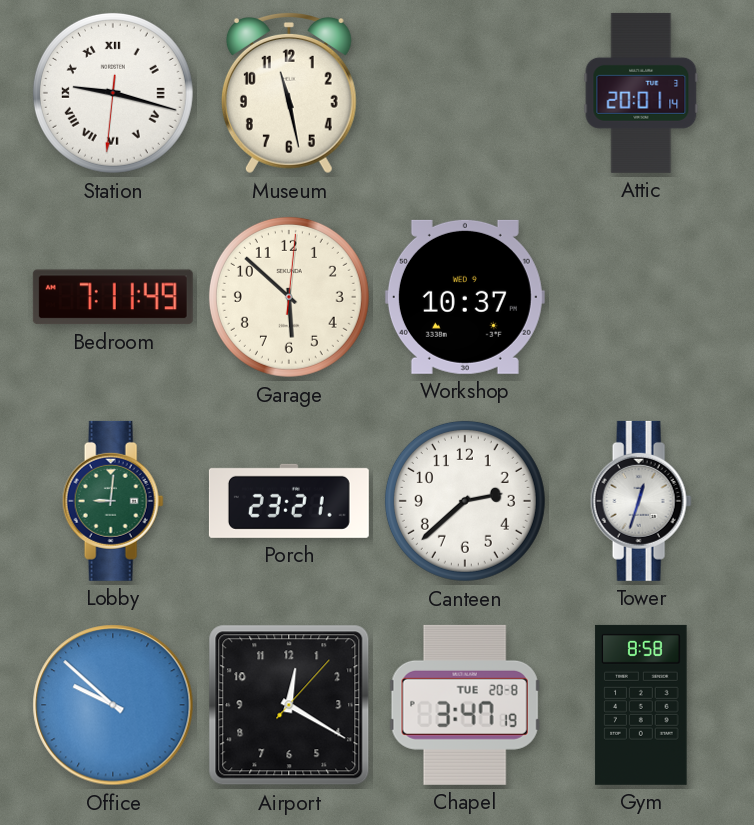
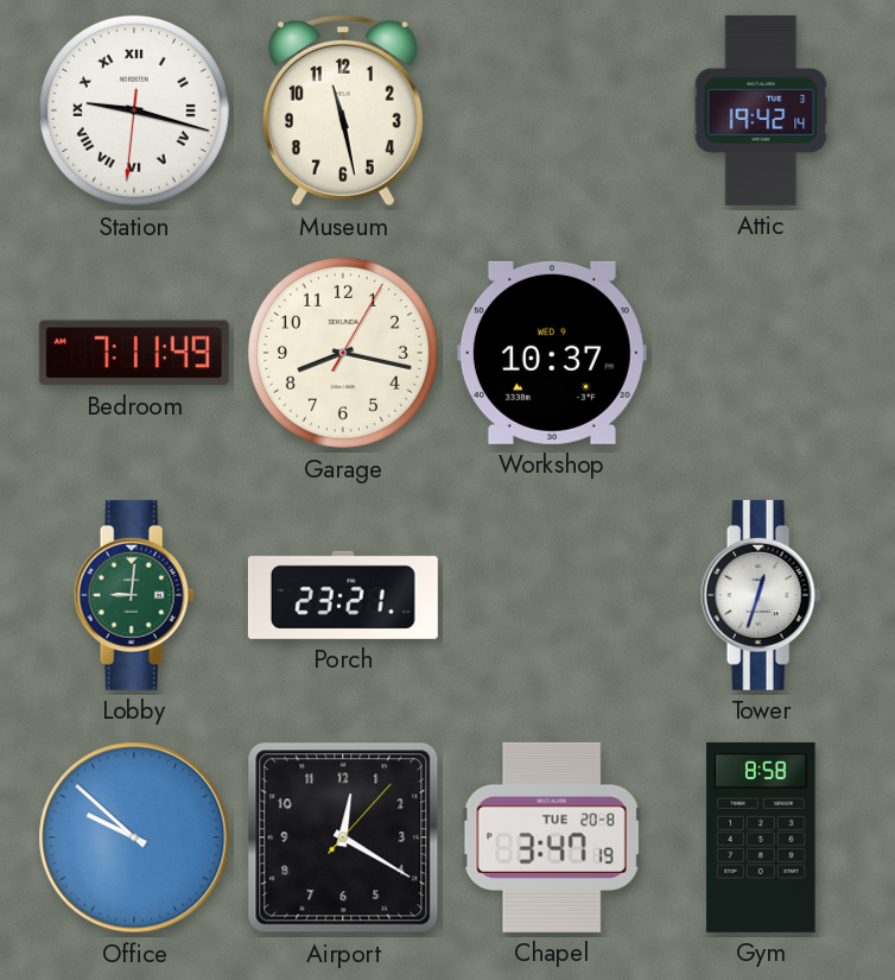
Attic: 20:01 -> 19:42
Garage: 5:52 -> 8:17
Canteen: 2:38 -> none
